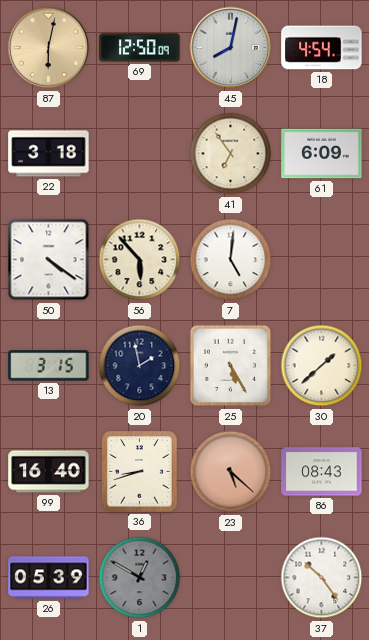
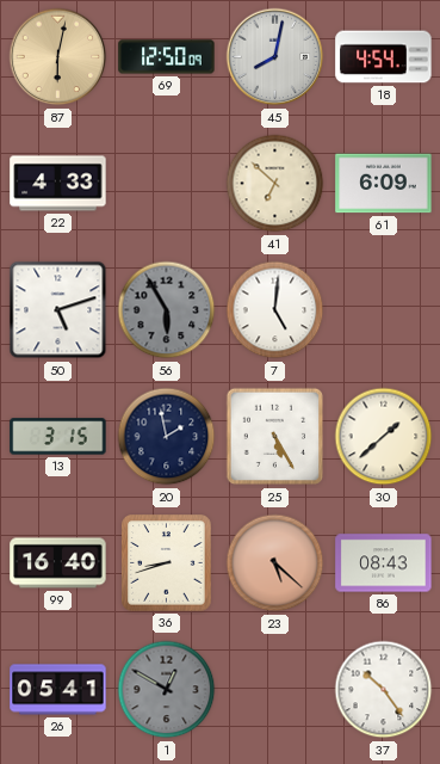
22: 3:18 -> 4:33
41: 6:54 -> 6:52
50: 4:21 -> 5:12
56: 5:53 -> 5:55
56 dial: cream -> grey
26: 05:39 -> 05:41
